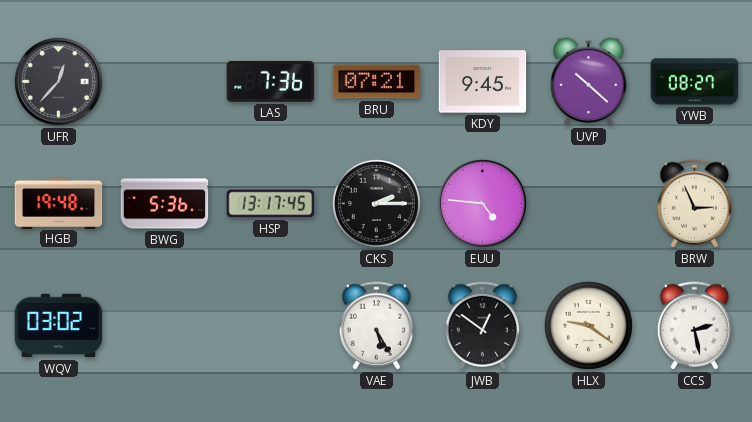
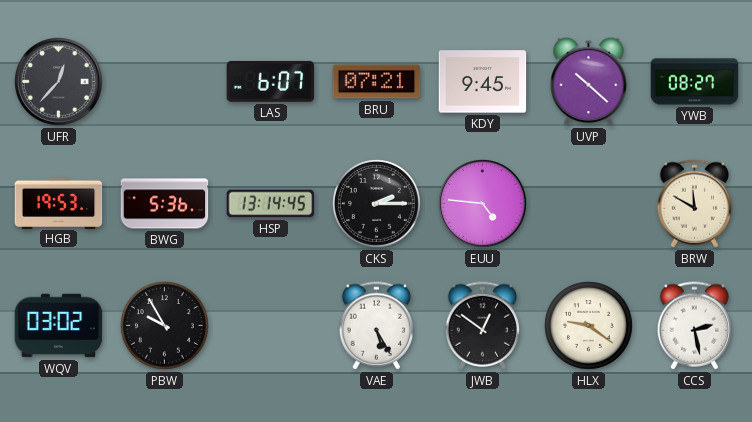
LAS: 7:36 -> 6:07
HGB: 19:48 -> 19:53
HSP: 13:17 -> 13:14
BRW: 2:56 -> 11:50
PBW: none -> 9:55
